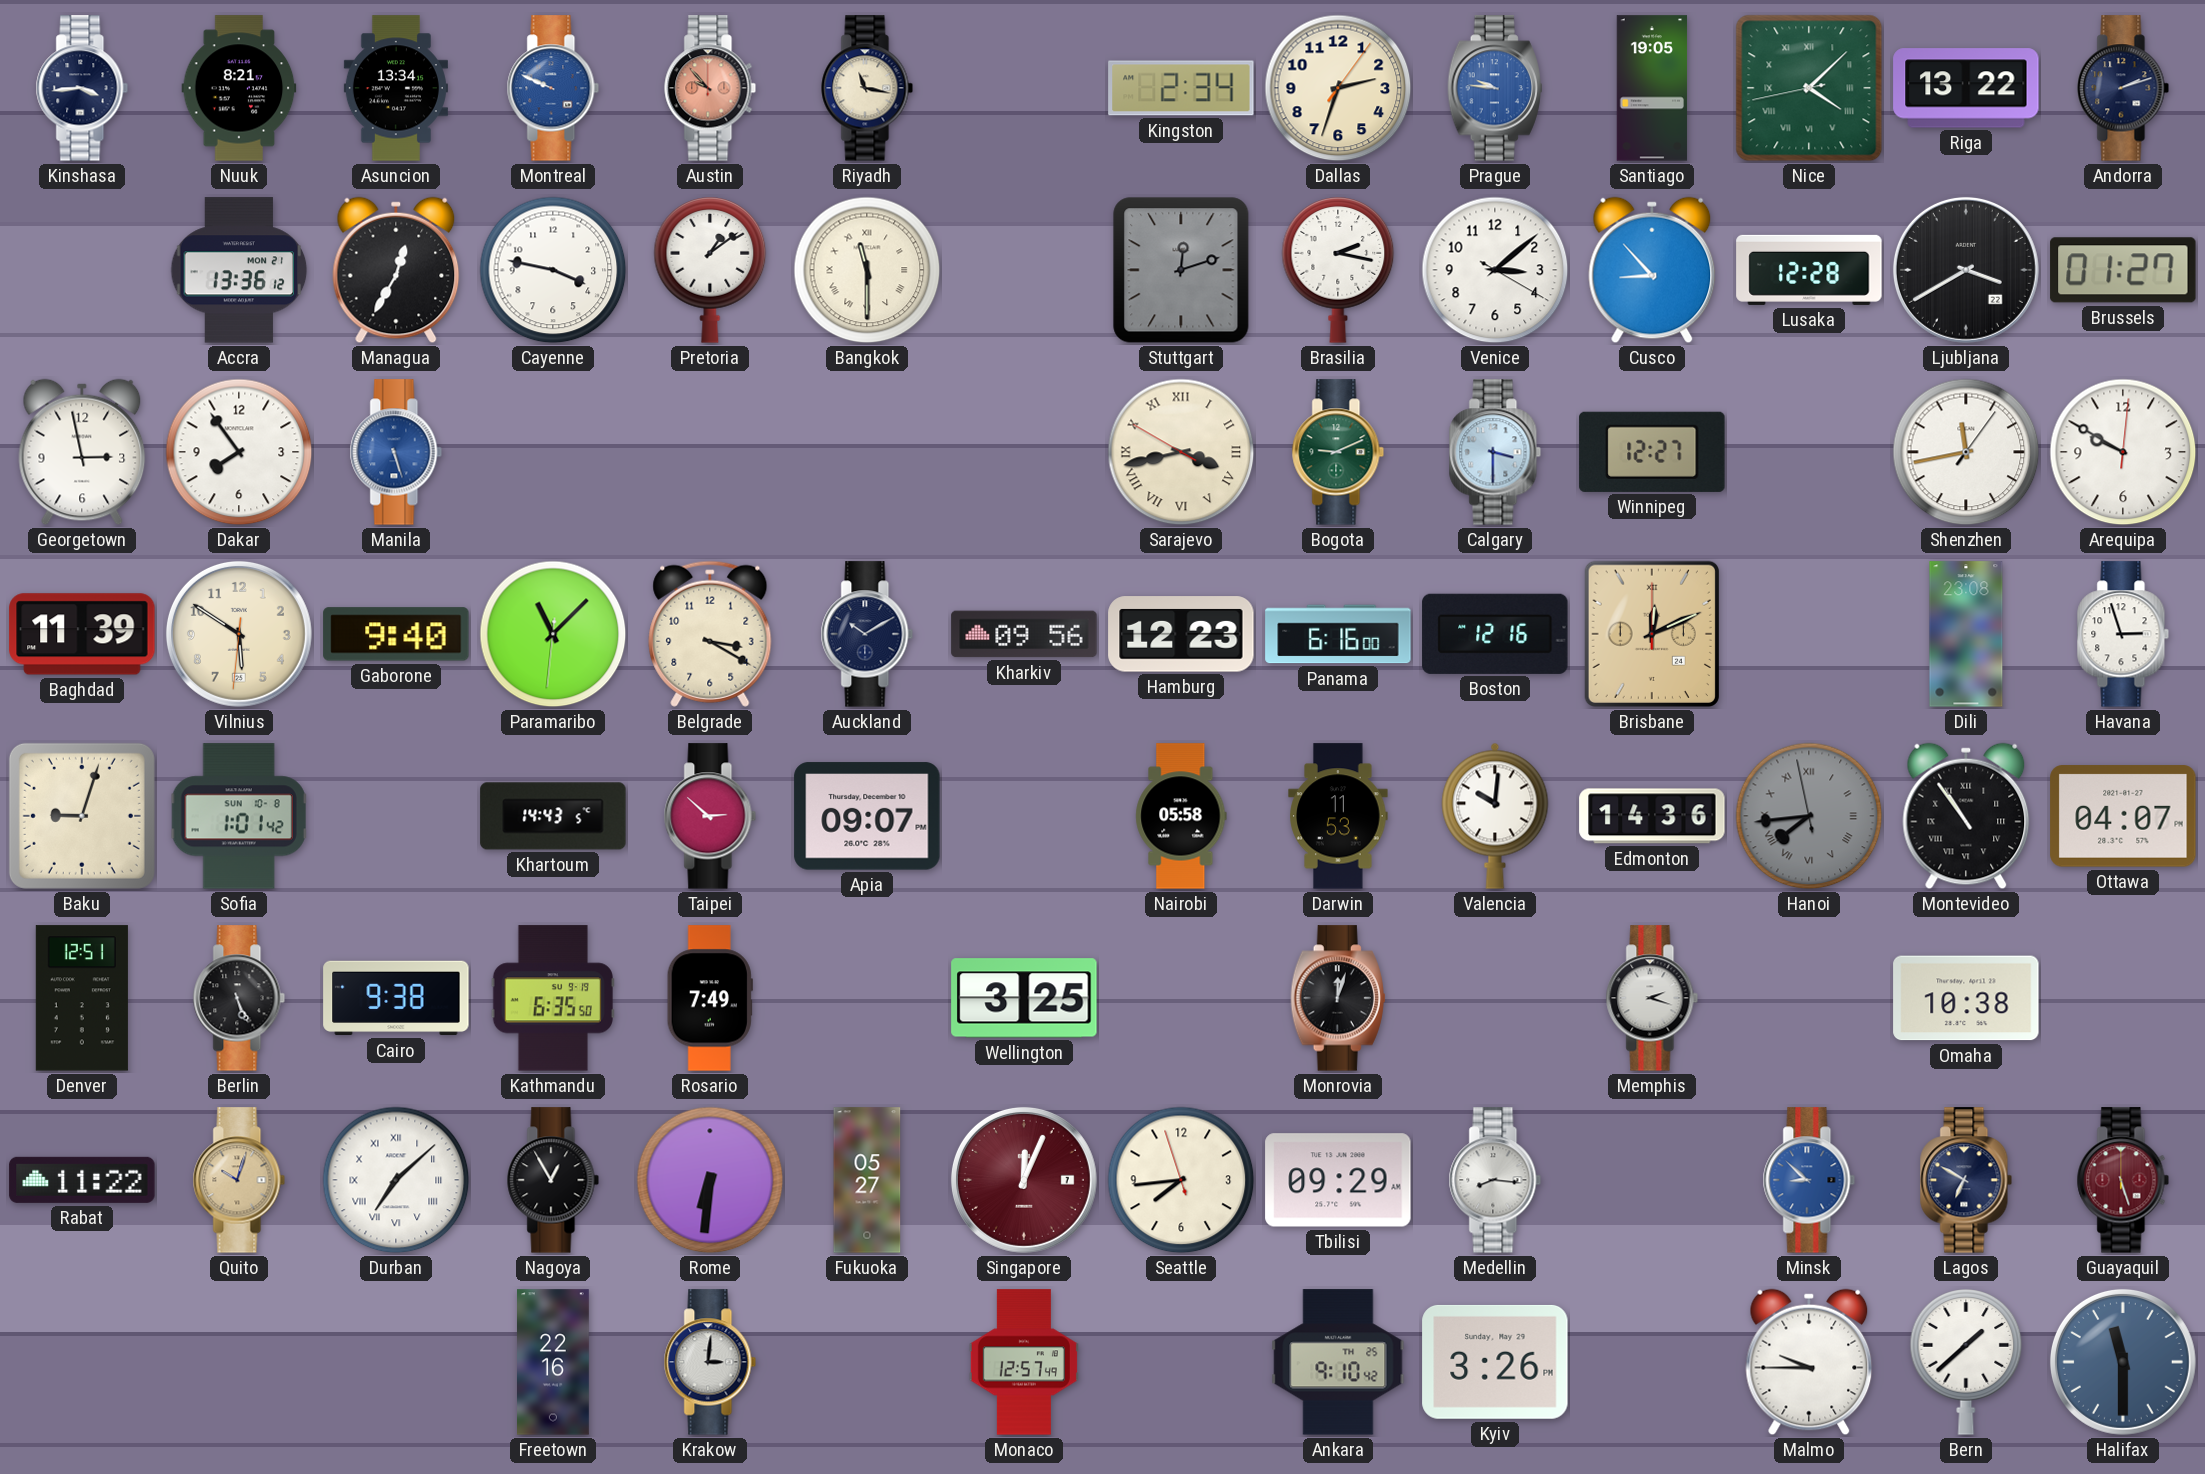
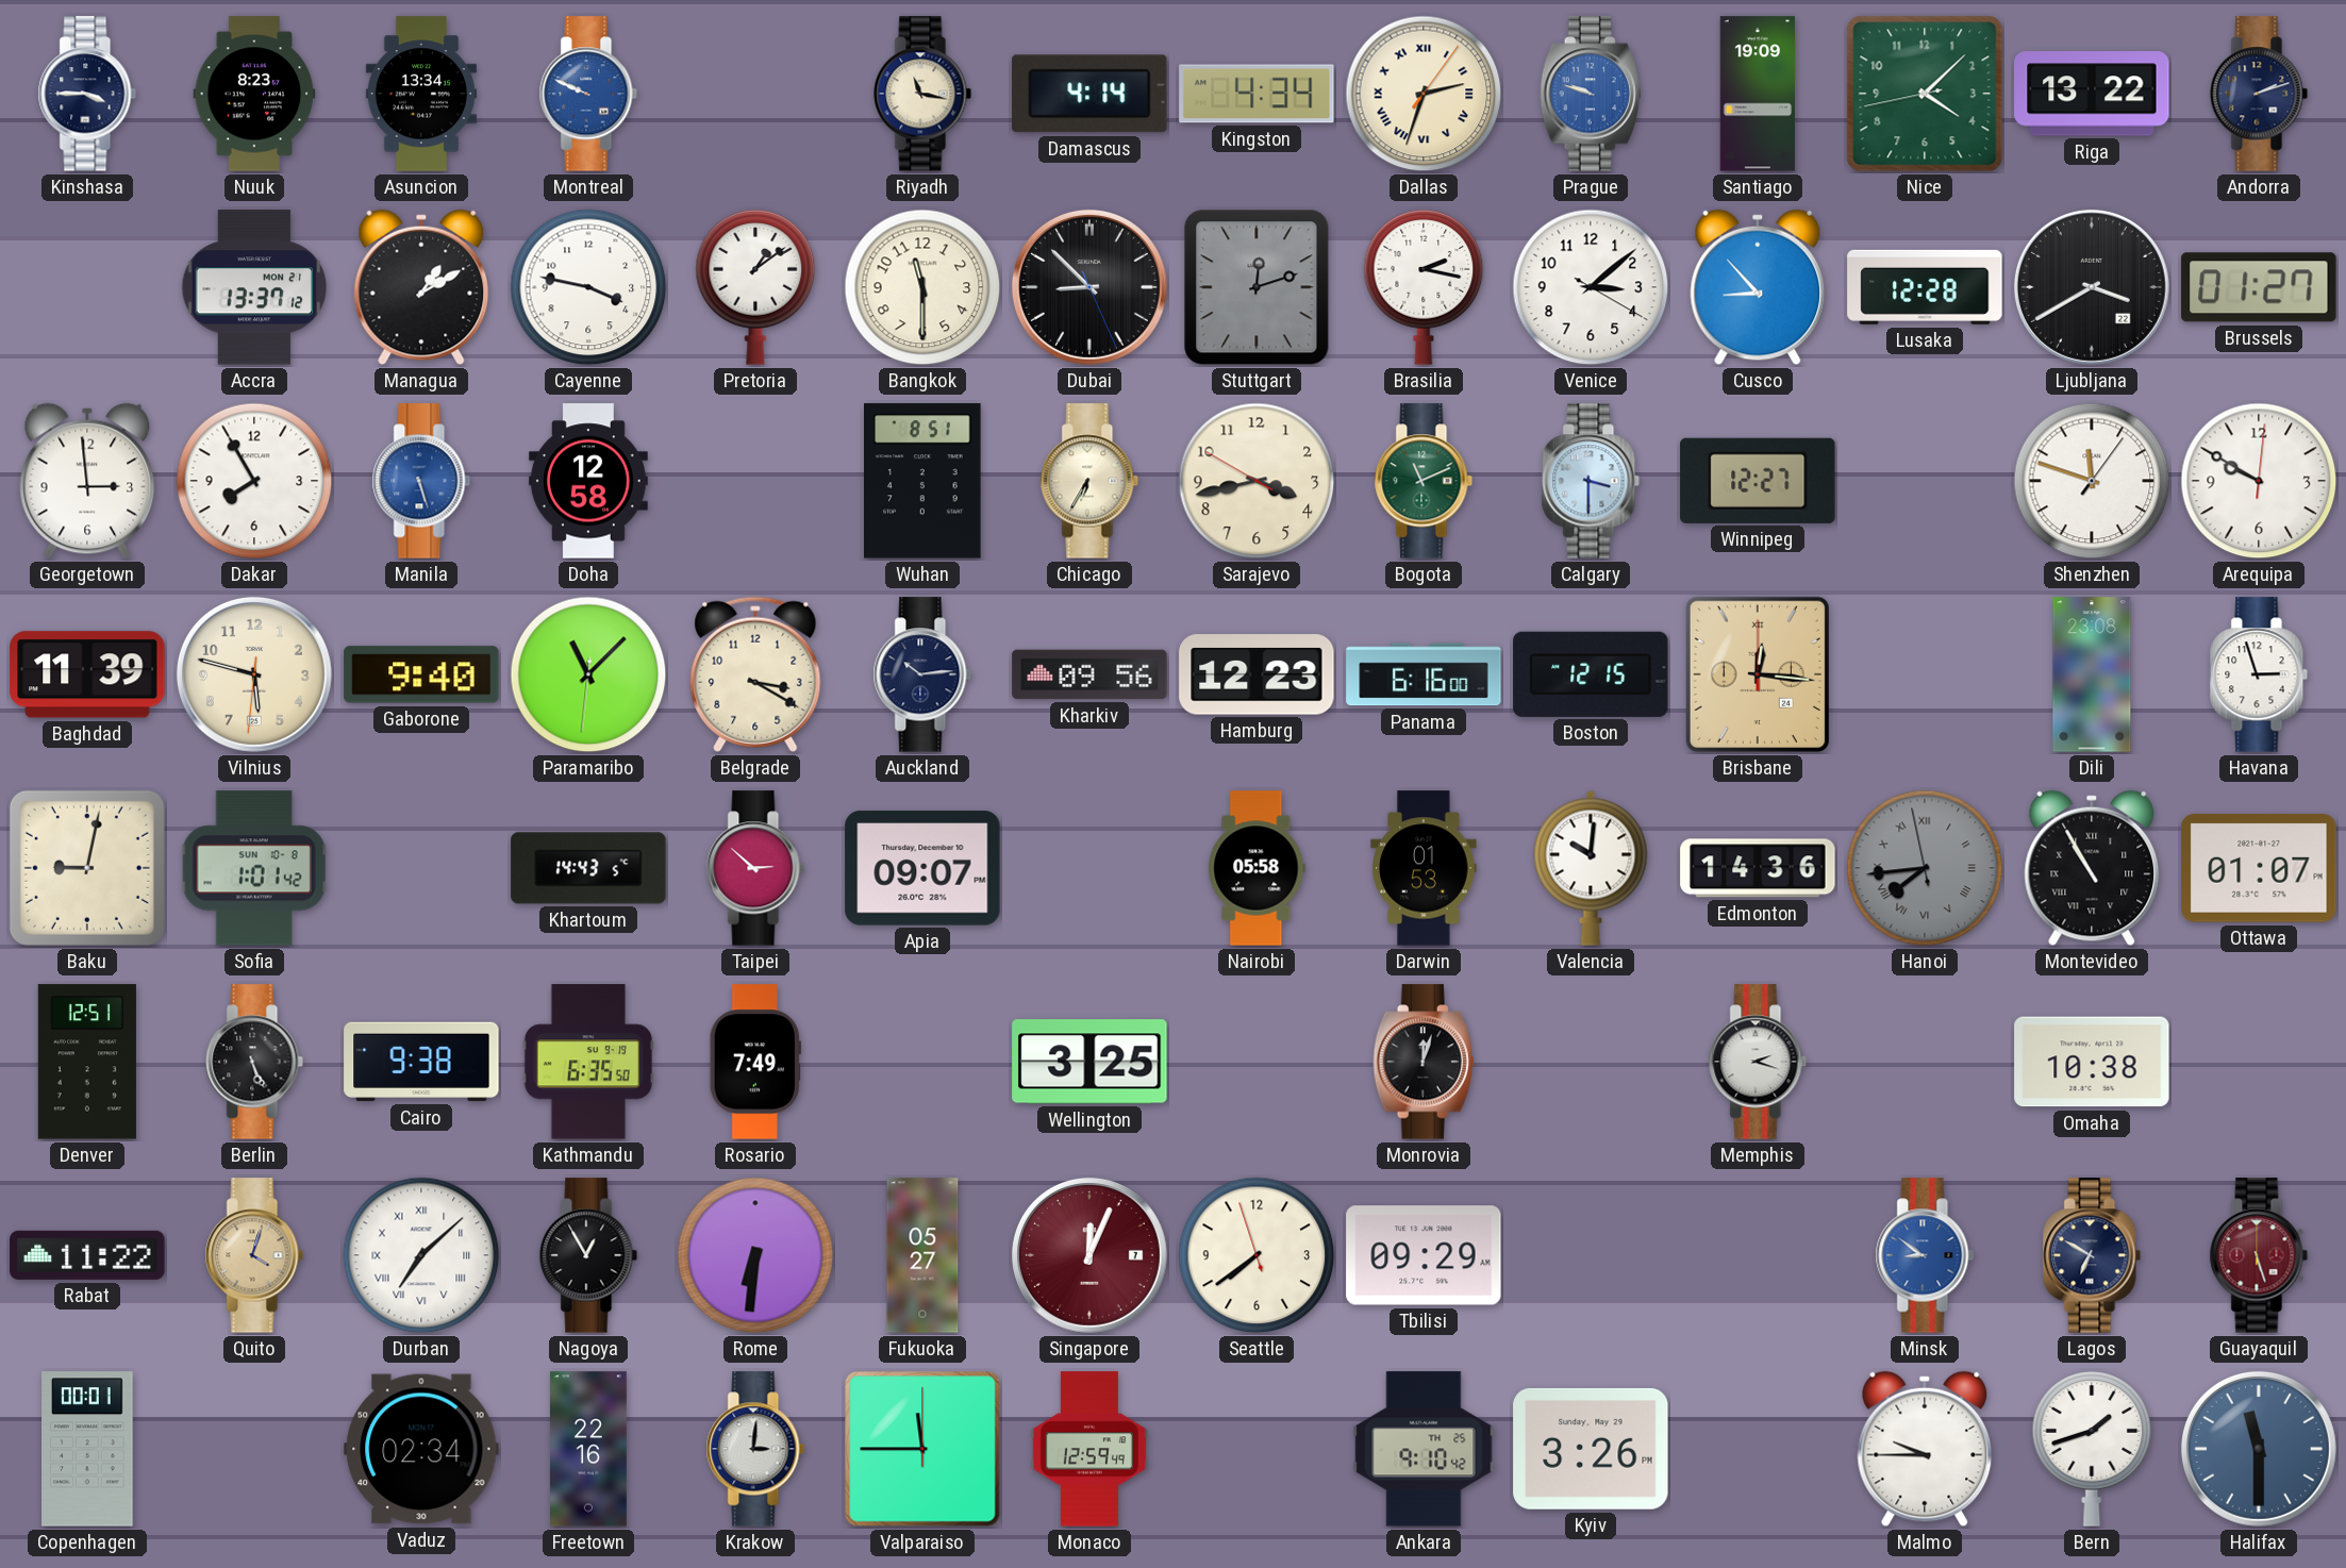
Kinshasa: 3:44 -> 3:45
Nuuk: 8:21 -> 8:23
Austin: 9:53 -> none
Damascus: none -> 4:14
Kingston: 2:34 -> 4:34
Dallas numerals: Arabic -> Roman
Prague: 9:46 -> 9:48
Santiago: 19:05 -> 19:09
Nice numerals: Roman -> Arabic
Accra: 13:36 -> 13:37
Managua: 12:35 -> 1:10
Bangkok numerals: Roman -> Arabic
Dubai: none -> 8:52
Georgetown: 2:58 -> 2:59
Dakar: 7:54 -> 7:55
Doha: none -> 12:58
Wuhan: none -> 8:51
Chicago: none -> 6:35
Sarajevo numerals: Roman -> Arabic
Bogota: 9:11 -> 11:11
Shenzhen: 11:43 -> 11:48
Vilnius: 5:50 -> 5:47
Auckland: 10:10 -> 10:14
Boston: 12:16 -> 12:15
Brisbane: 12:11 -> 12:16
Baku: 9:03 -> 9:02
Darwin: 11:53 -> 01:53
Montevideo: 10:54 -> 10:55
Ottawa: 04:07 -> 01:07
Quito: 10:03 -> 4:03
Seattle: 7:43 -> 7:38
Medellin: 8:16 -> none
Minsk: 8:52 -> 8:51
Copenhagen: none -> 00:01
Vaduz: none -> 02:34
Valparaiso: none -> 11:45
Monaco: 12:57 -> 12:59
Bern: 1:38 -> 1:42
